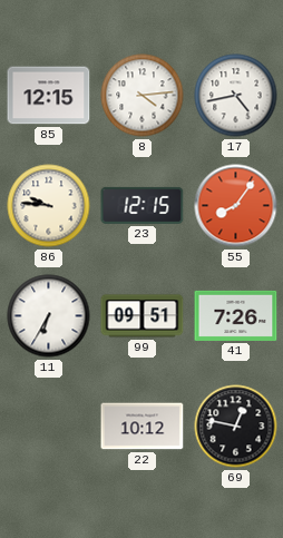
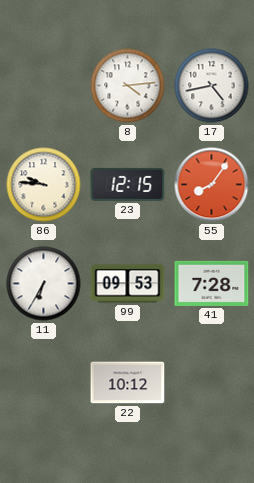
85: 12:15 -> none
99: 09:51 -> 09:53
41: 7:26 -> 7:28
69: 12:47 -> none
